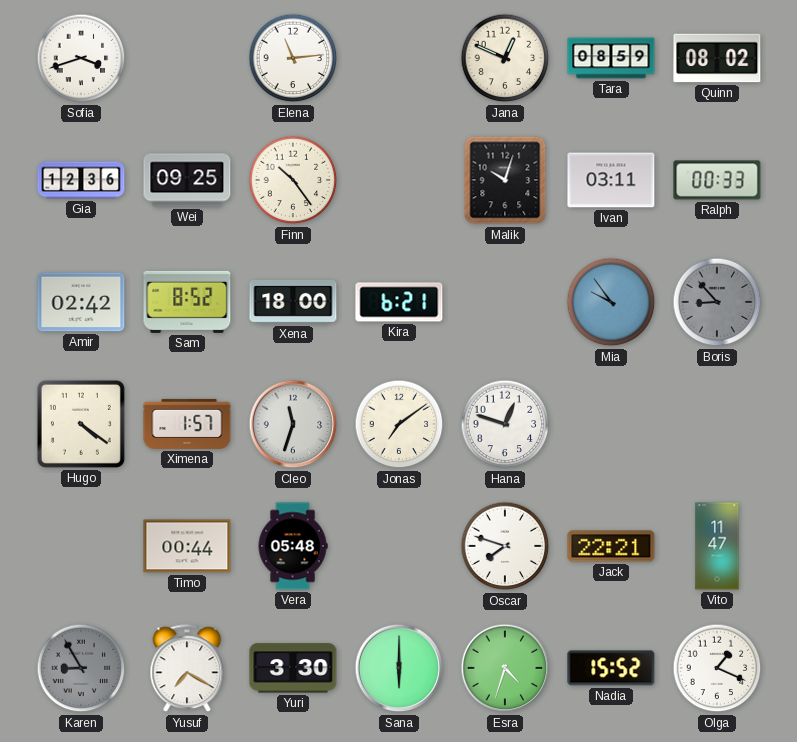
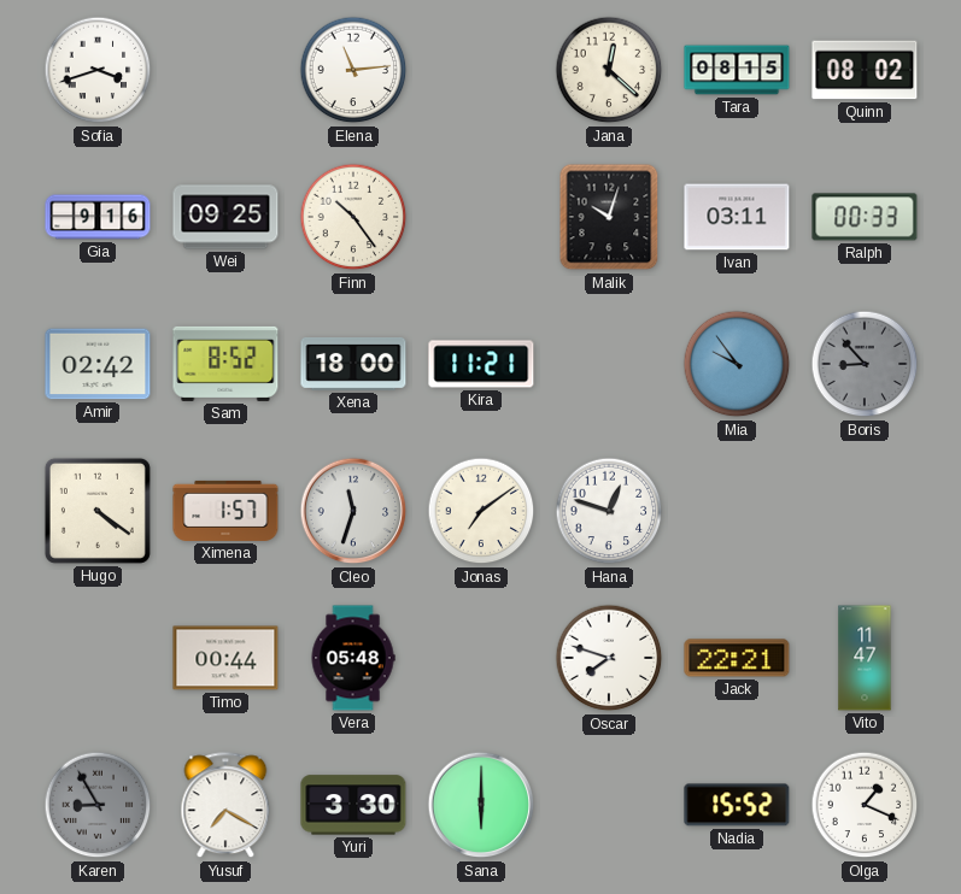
Jana: 12:49 -> 12:22
Tara: 08:59 -> 08:15
Gia: 12:36 -> 9:16
Kira: 6:21 -> 11:21
Esra: 4:33 -> none
